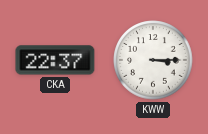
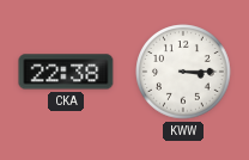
CKA: 22:37 -> 22:38
